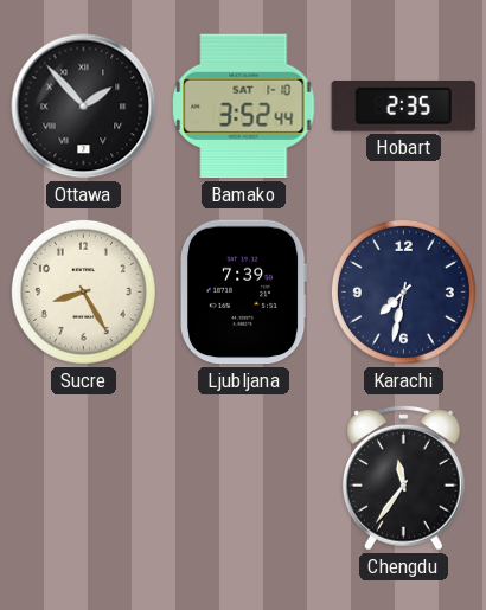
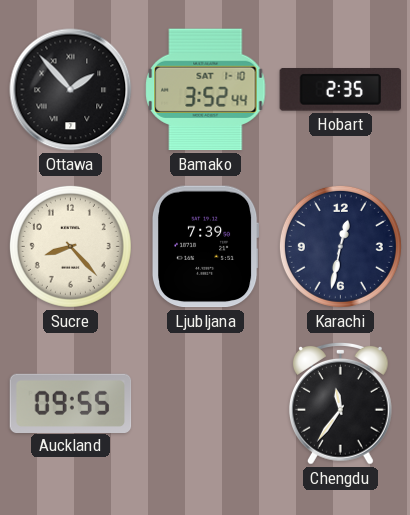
Sucre: 8:25 -> 8:23
Karachi: 7:32 -> 12:32
Auckland: none -> 09:55
